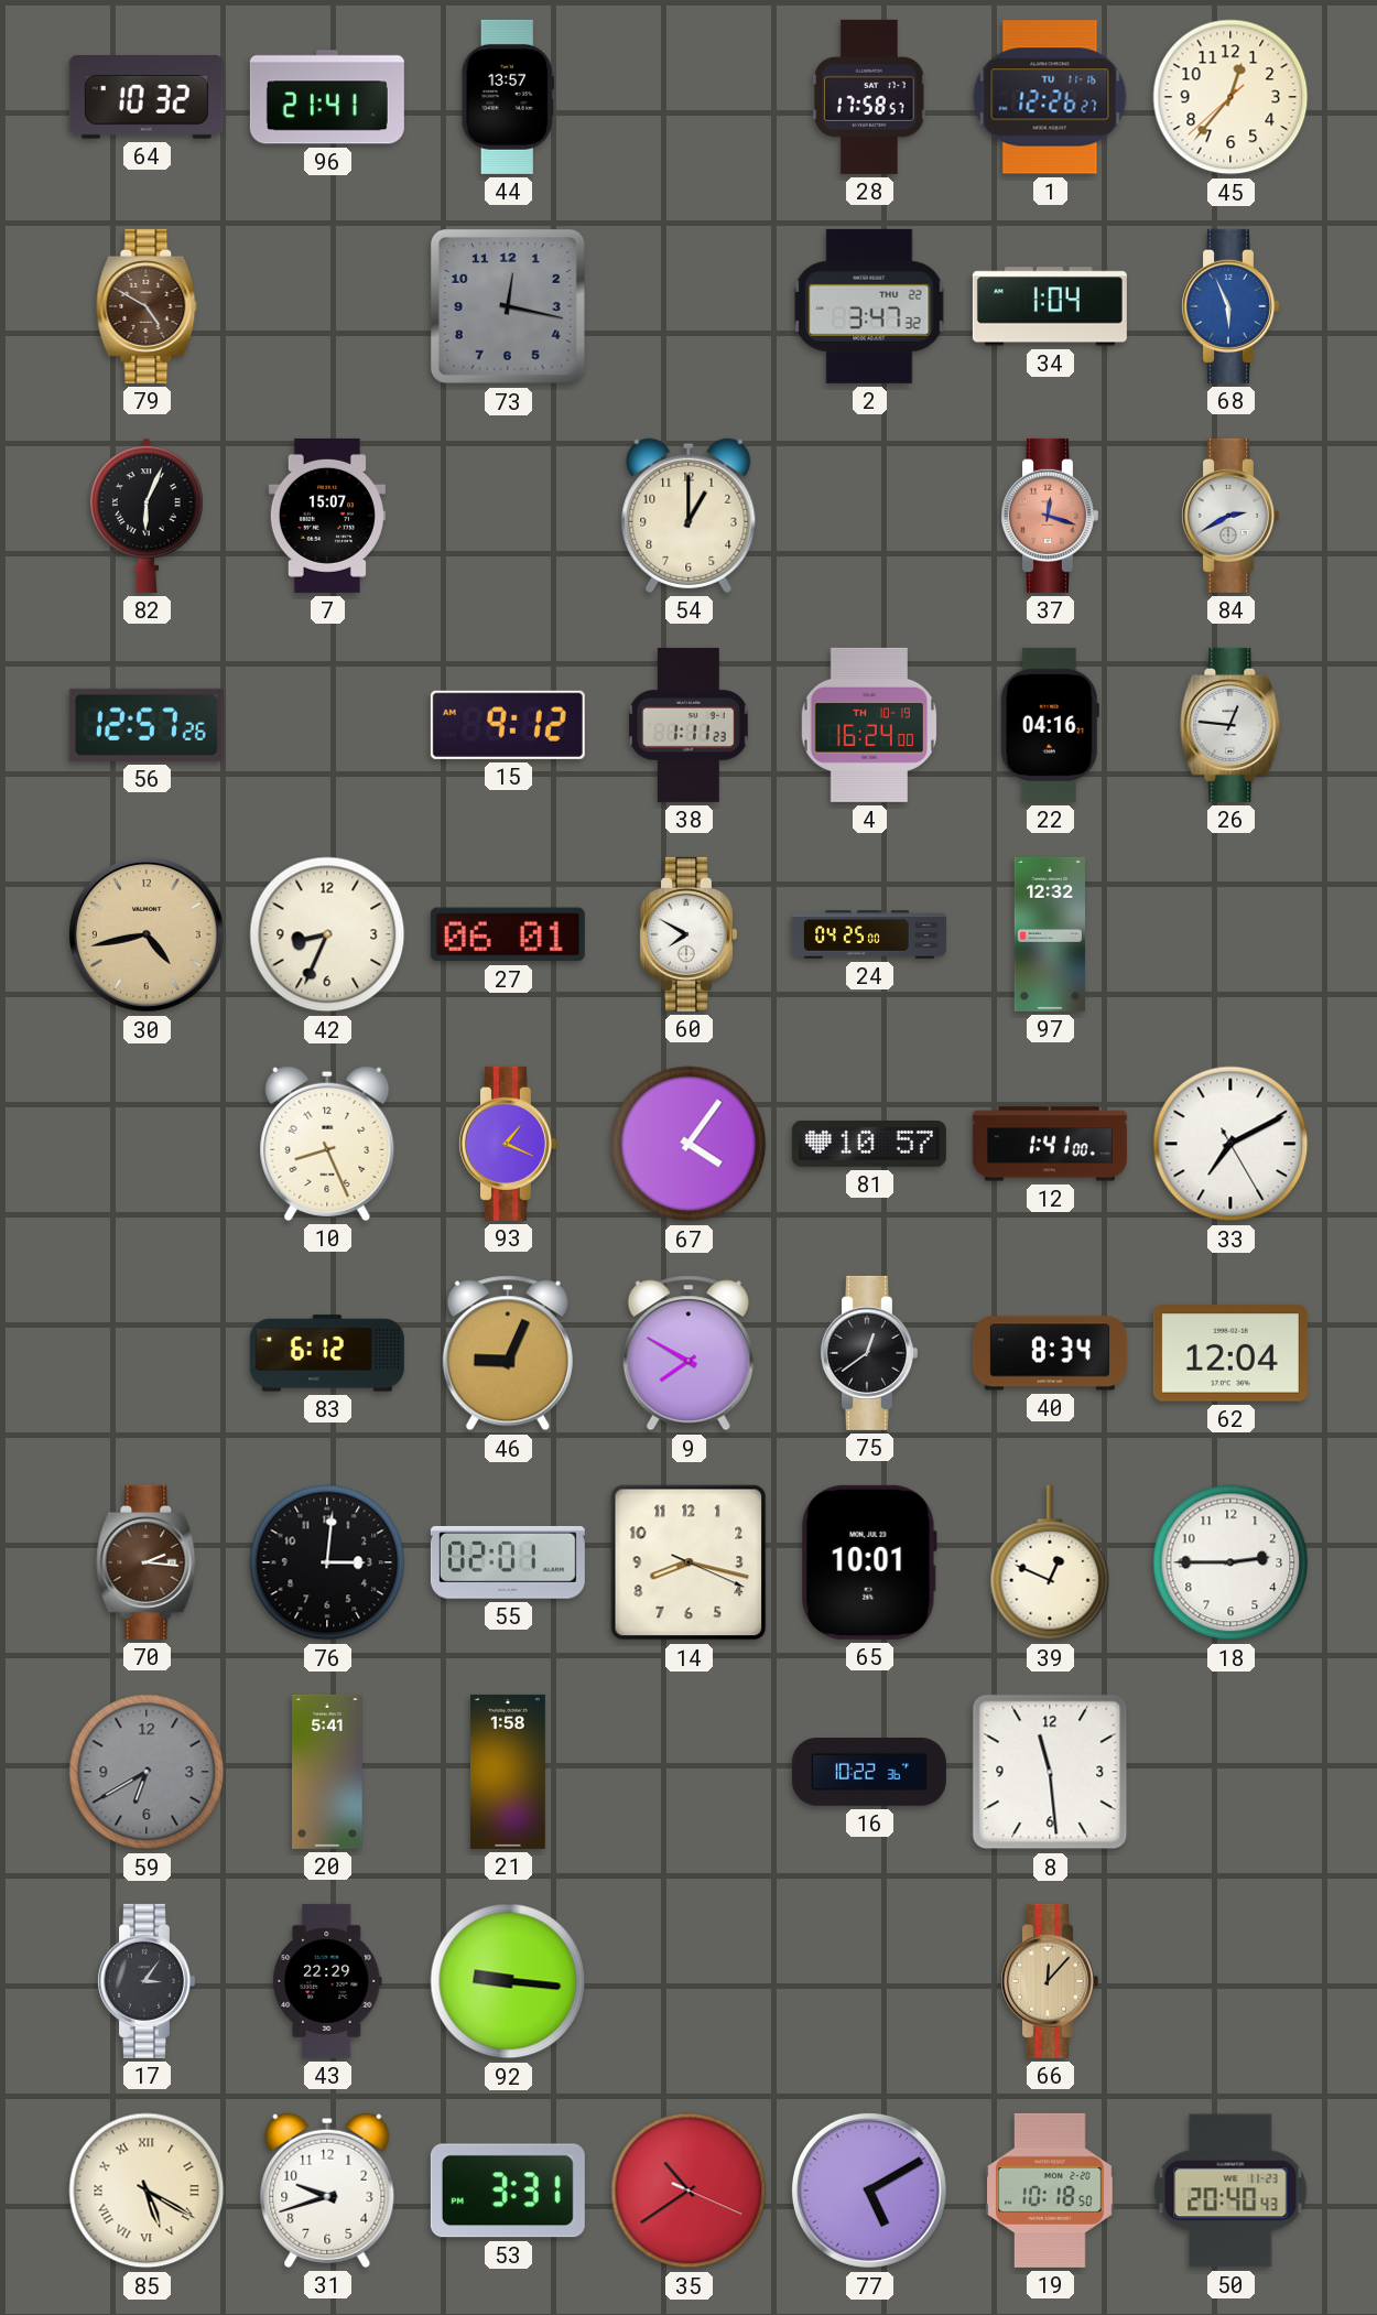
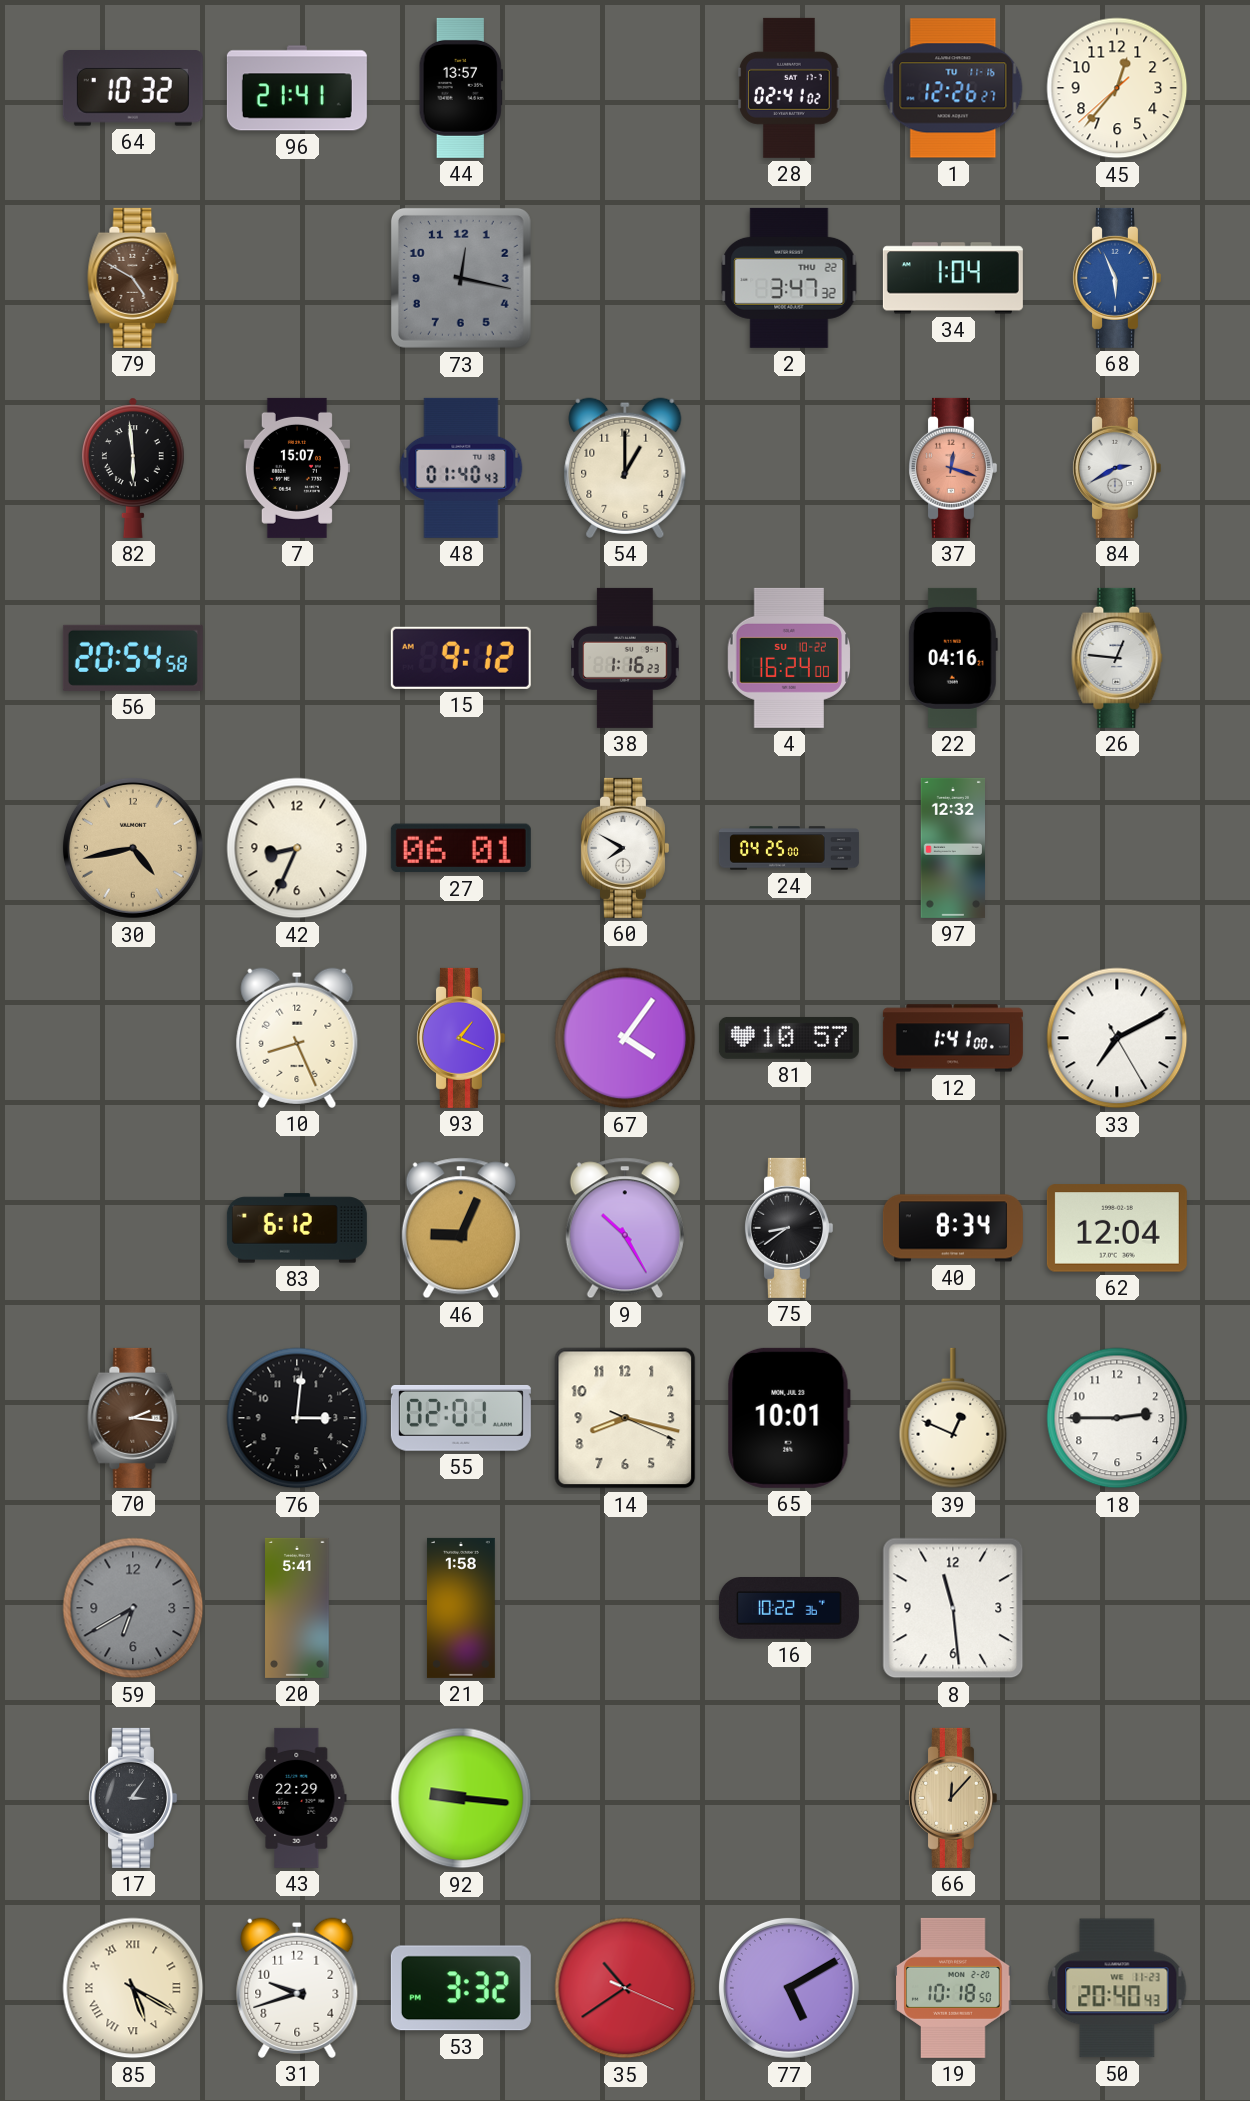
28: 17:58 -> 02:41
82: 6:04 -> 5:59
48: none -> 01:40
56: 12:57 -> 20:54
38: 1:11 -> 1:16
4 date: TH 10-19 -> SU 10-22
9: 7:50 -> 10:25
75: 12:39 -> 8:39
53: 3:31 -> 3:32
